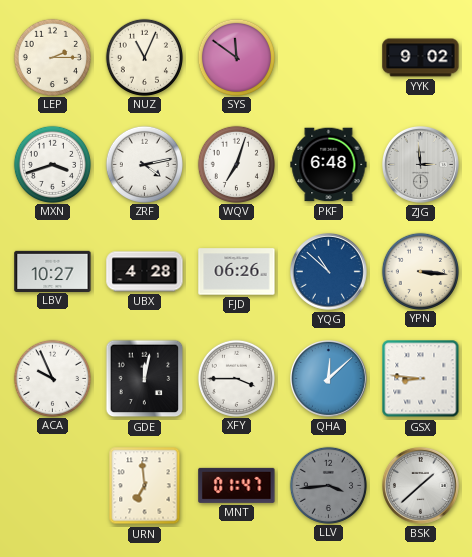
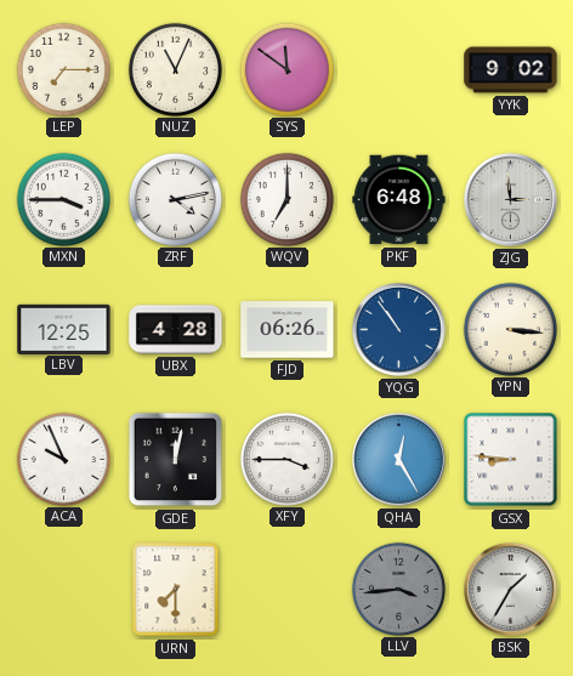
LEP: 2:15 -> 7:15
MXN: 3:42 -> 3:45
WQV: 7:03 -> 7:00
LBV: 10:27 -> 12:25
YQG: 10:52 -> 10:54
QHA: 12:08 -> 12:25
URN: 6:59 -> 7:30
MNT: 01:47 -> none
BSK: 1:38 -> 1:35
